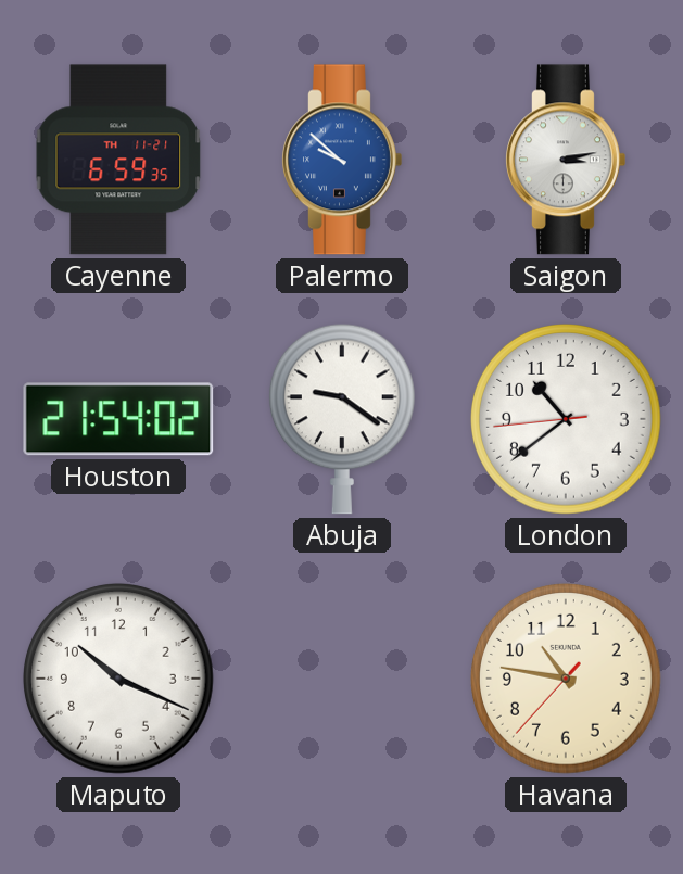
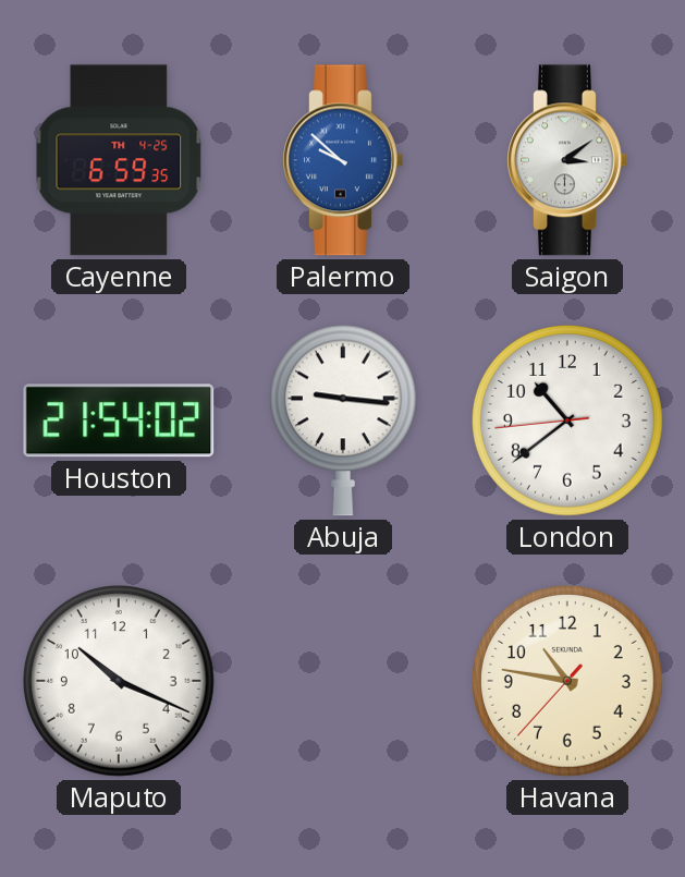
Cayenne date: TH 11-21 -> TH 4-25
Saigon: 3:13 -> 3:09
Abuja: 9:21 -> 9:16
